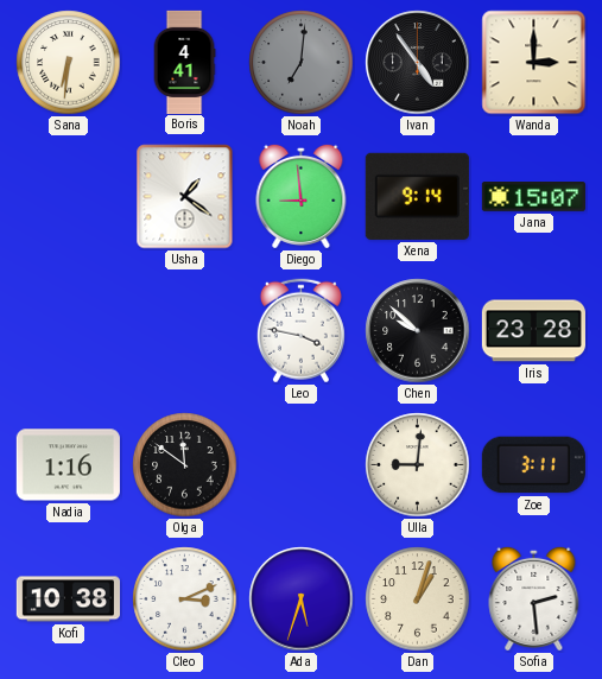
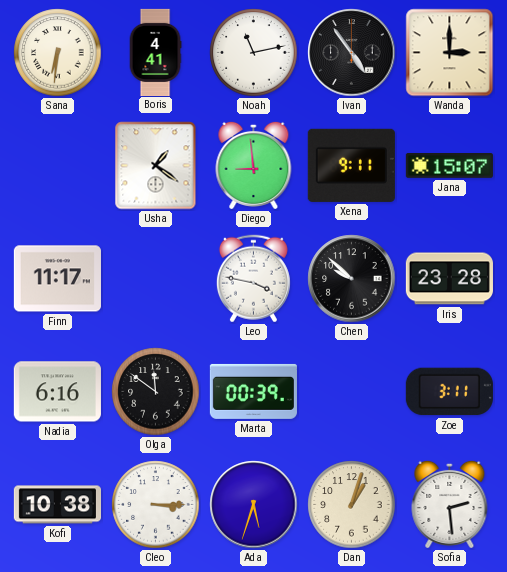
Noah: 7:01 -> 11:13
Noah dial: grey -> white
Xena: 9:14 -> 9:11
Finn: none -> 11:17
Nadia: 1:16 -> 6:16
Marta: none -> 00:39
Ulla: 9:01 -> none
Cleo: 3:11 -> 3:15
